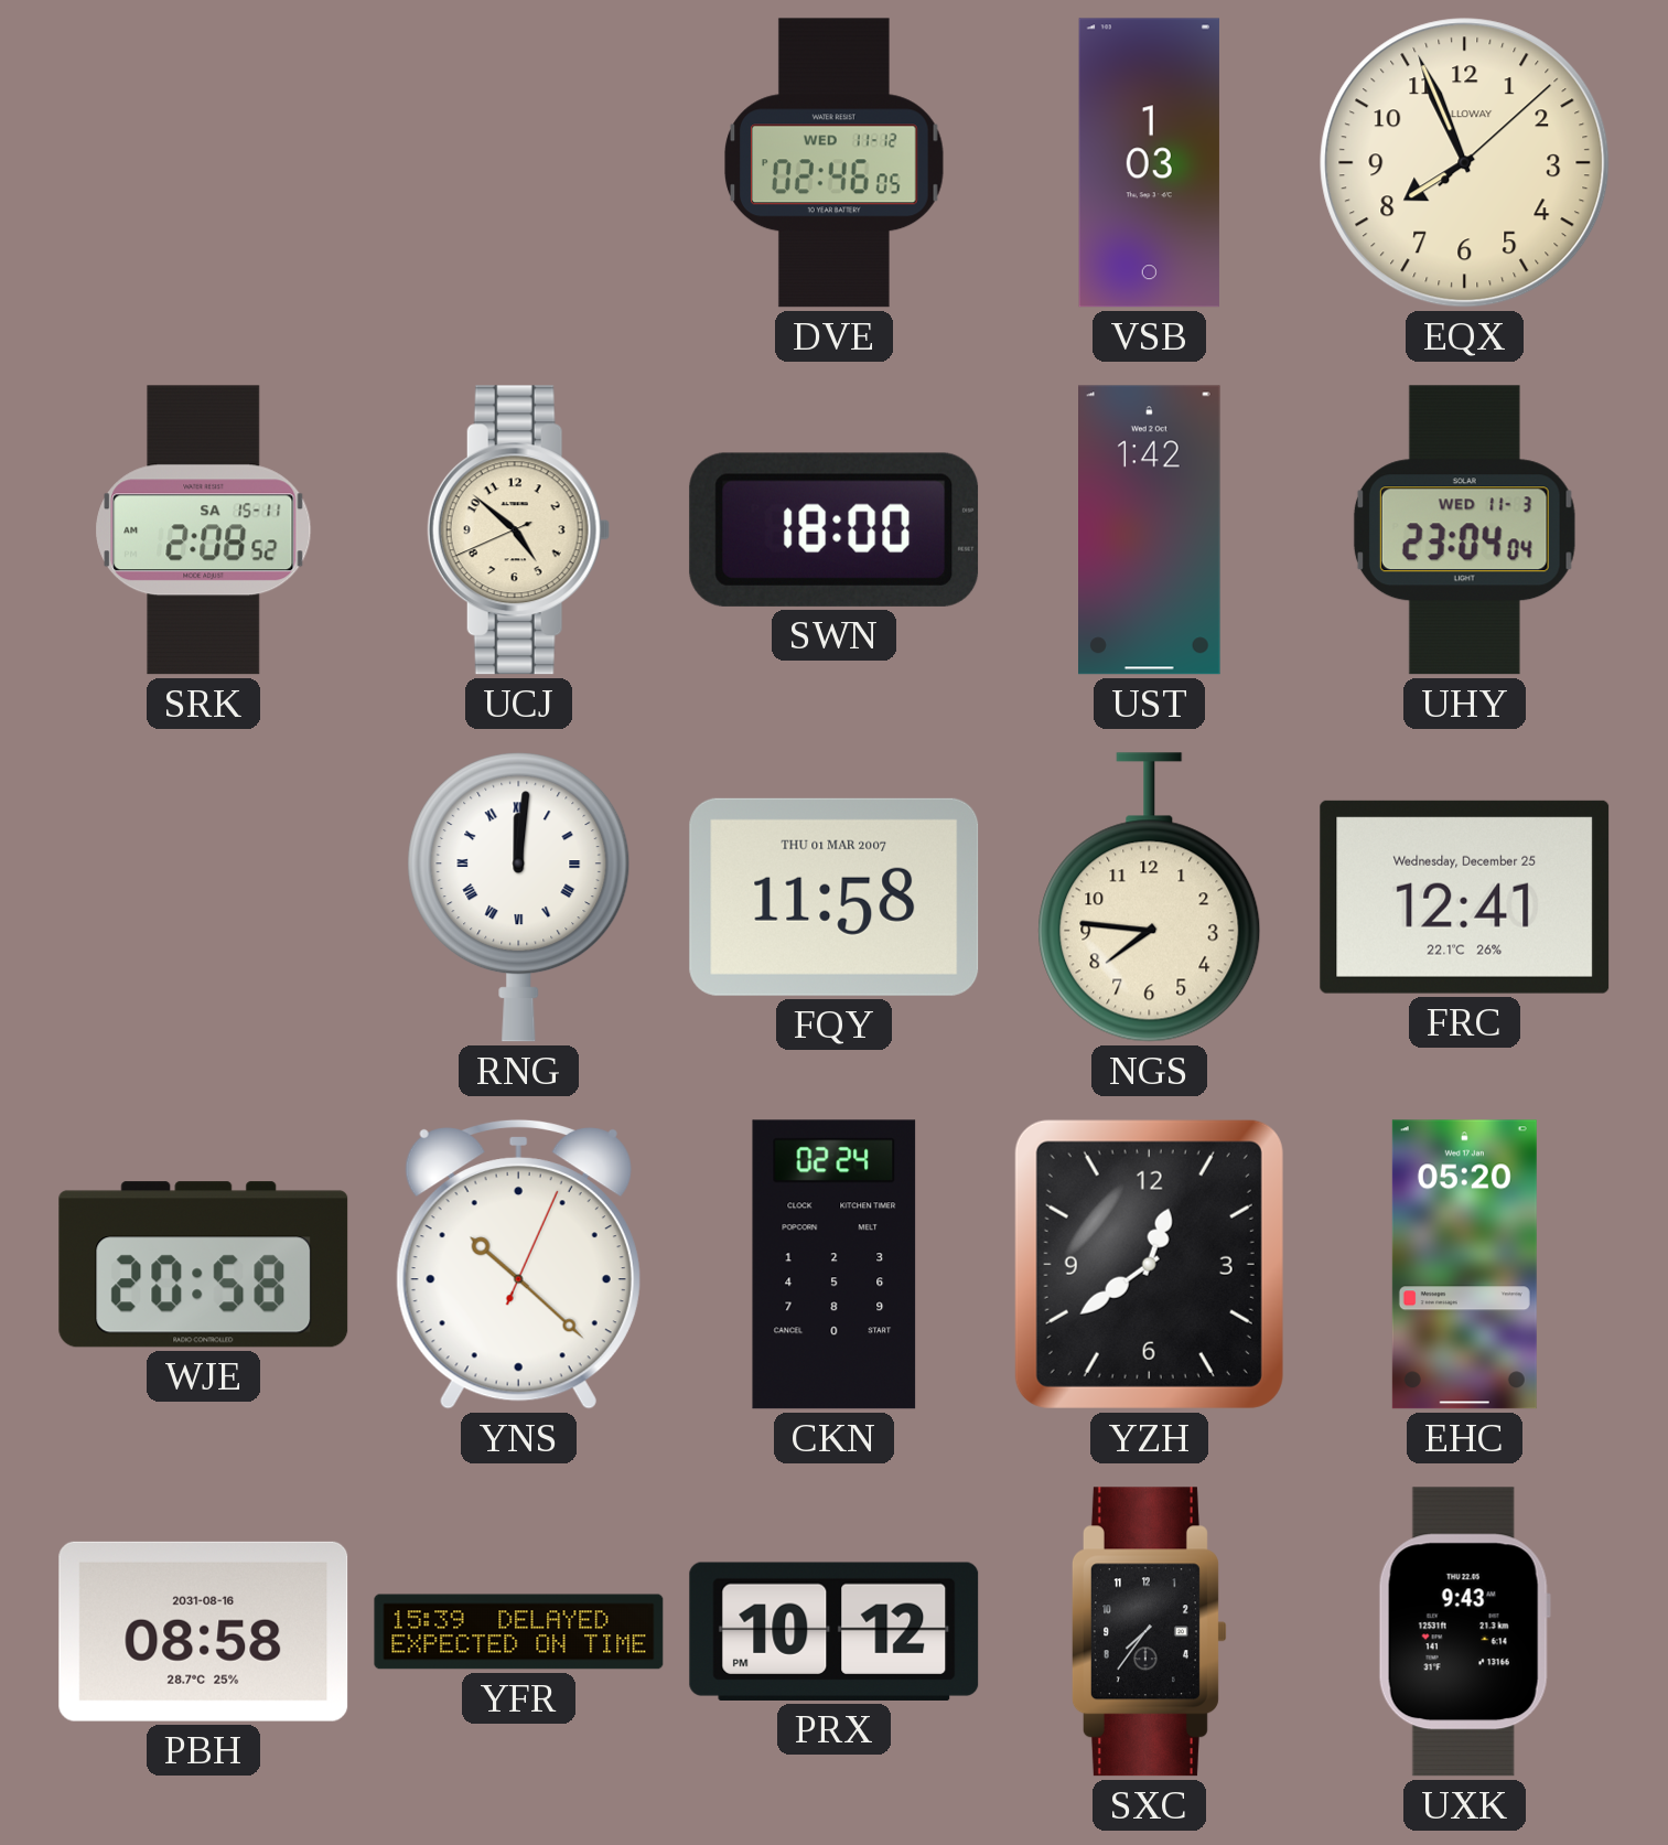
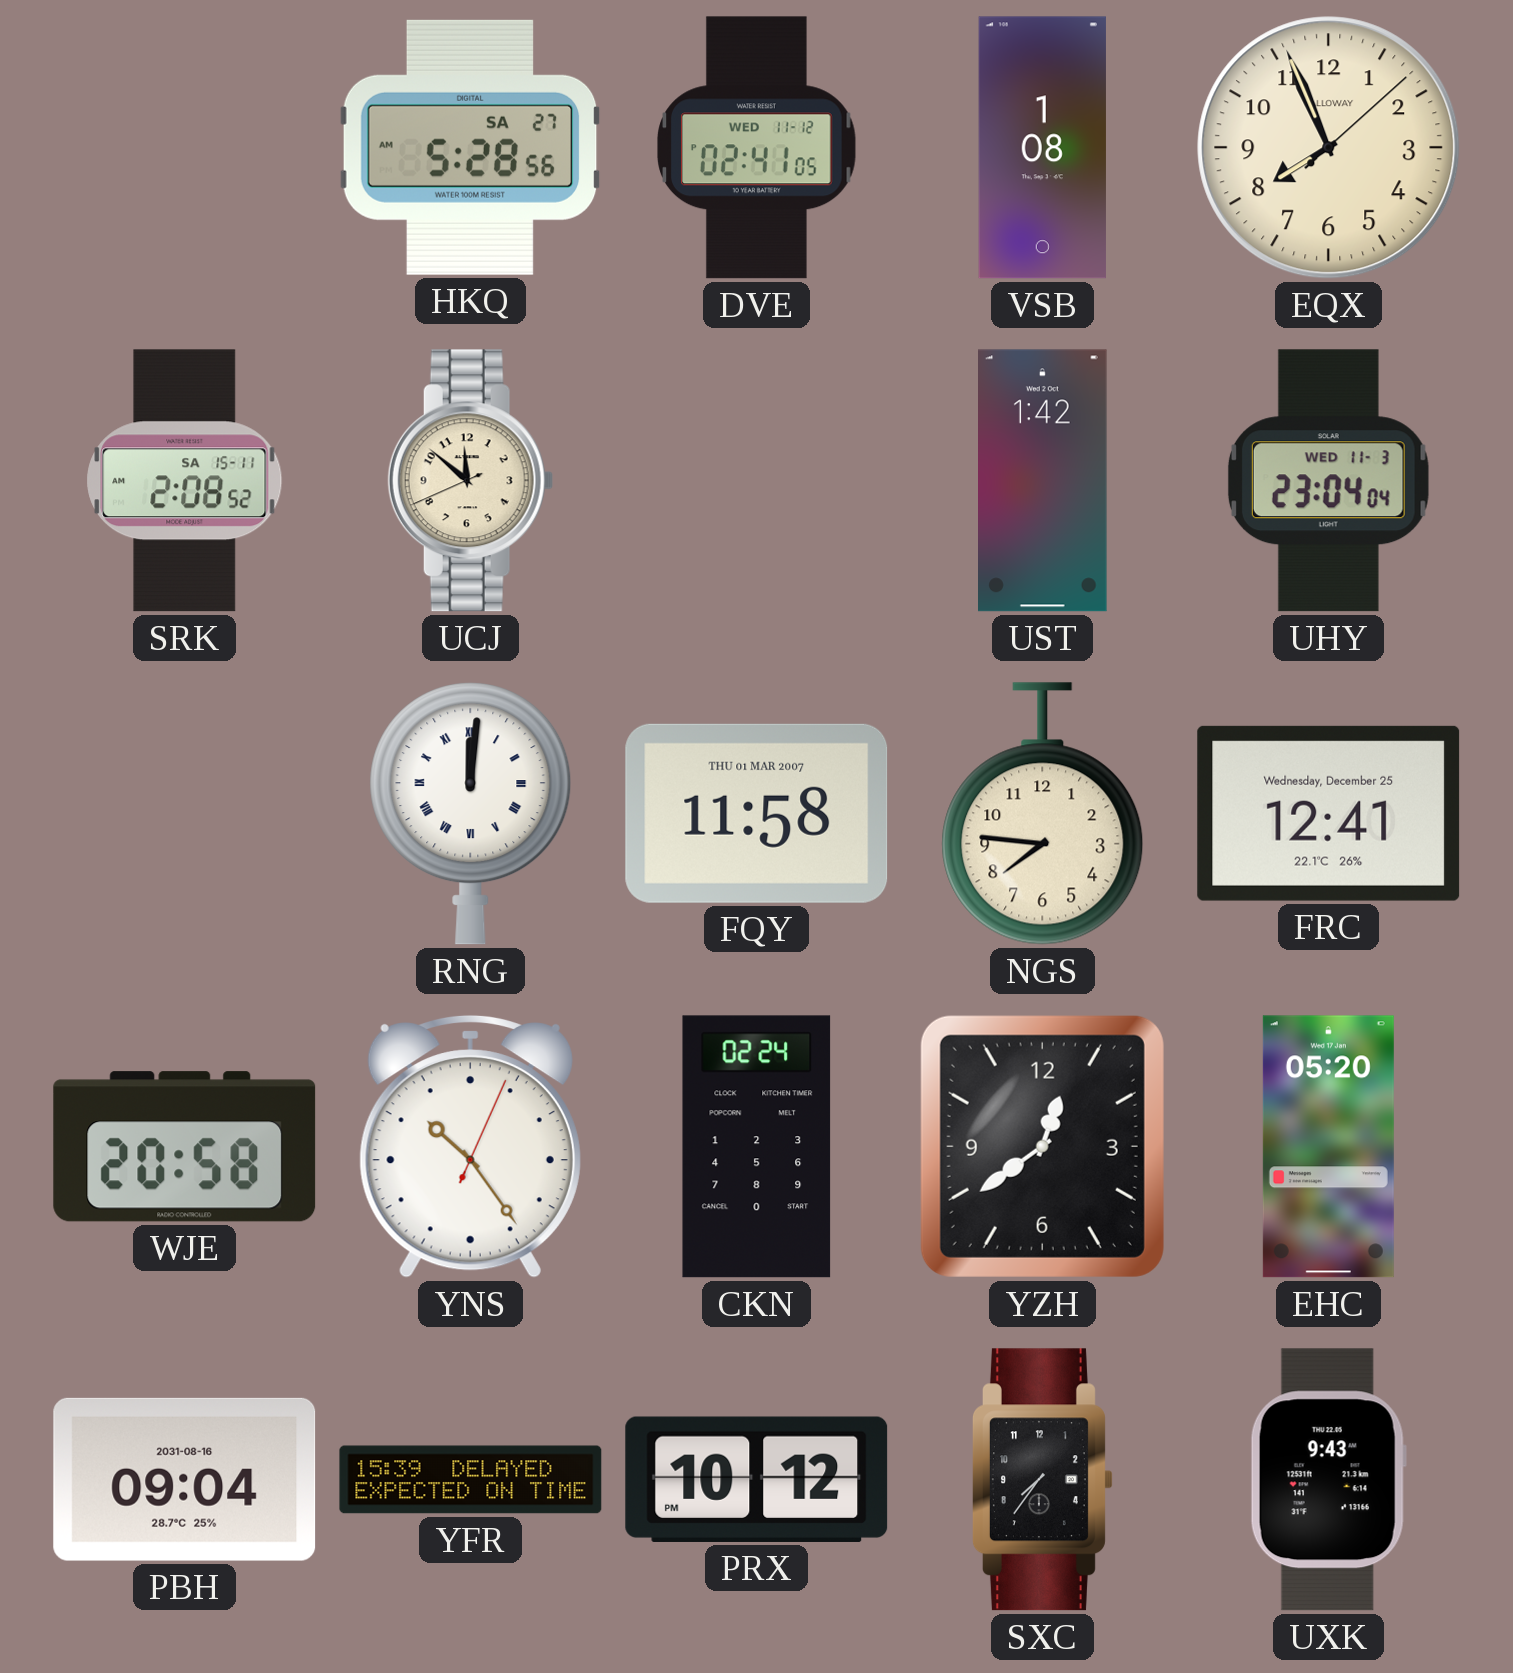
HKQ: none -> 5:28
DVE: 02:46 -> 02:41
VSB: 1:03 -> 1:08
UCJ: 4:51 -> 11:51
SWN: 18:00 -> none
YNS: 10:22 -> 10:24
PBH: 08:58 -> 09:04
